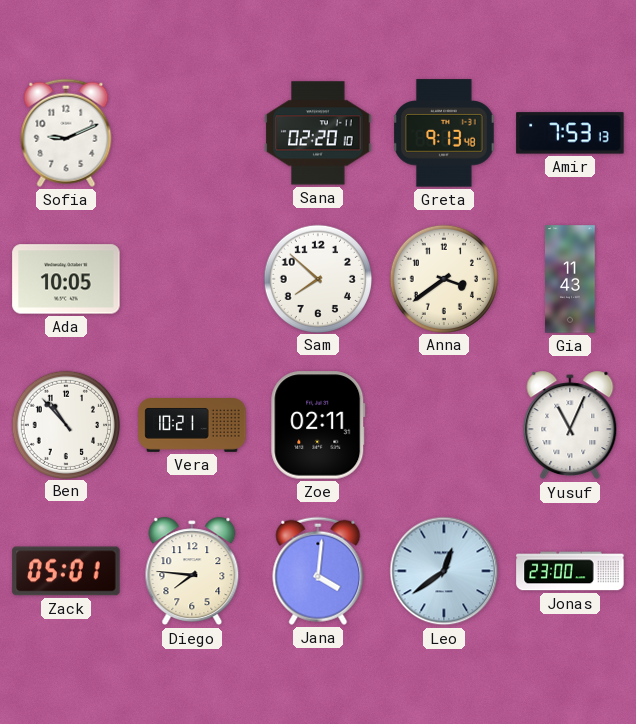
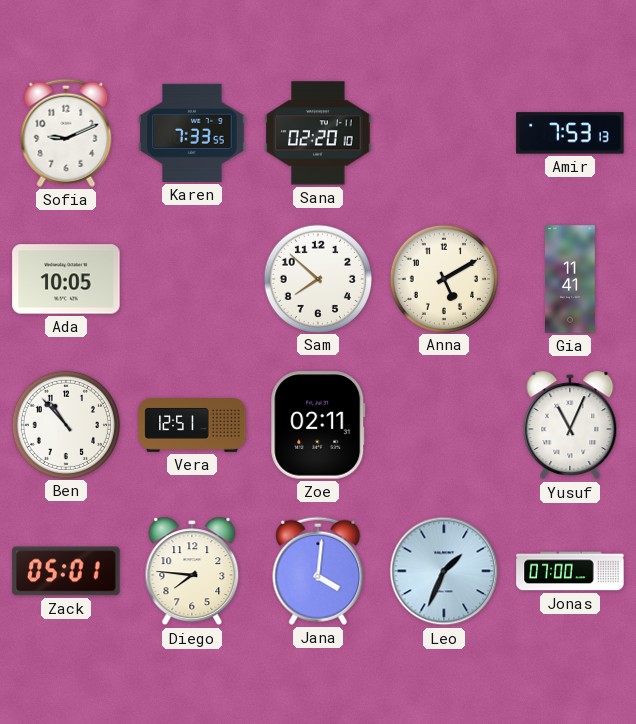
Karen: none -> 7:33
Greta: 9:13 -> none
Anna: 3:39 -> 5:10
Gia: 11:43 -> 11:41
Vera: 10:21 -> 12:51
Leo: 12:39 -> 1:34
Jonas: 23:00 -> 07:00
